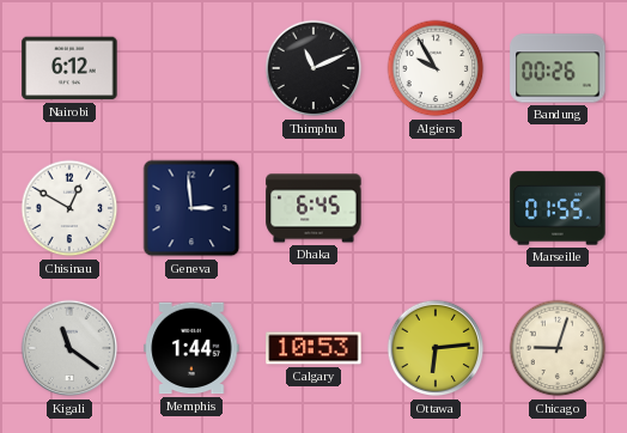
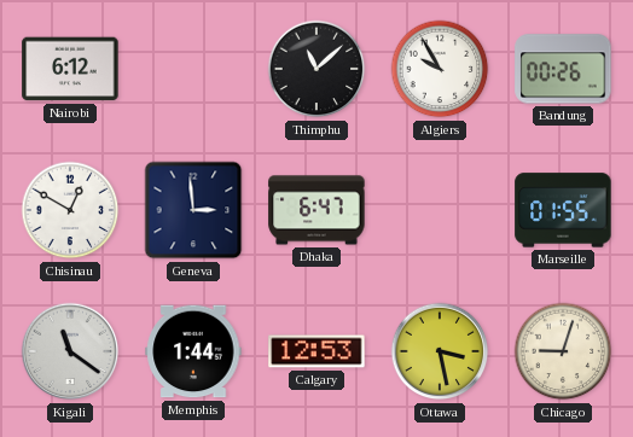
Thimphu: 11:11 -> 11:08
Dhaka: 6:45 -> 6:47
Calgary: 10:53 -> 12:53
Ottawa: 6:14 -> 3:28
